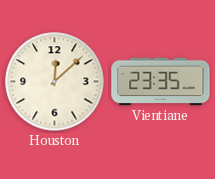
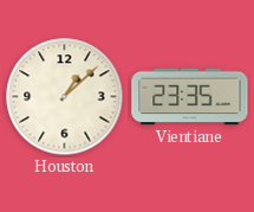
Houston: 12:08 -> 1:08
